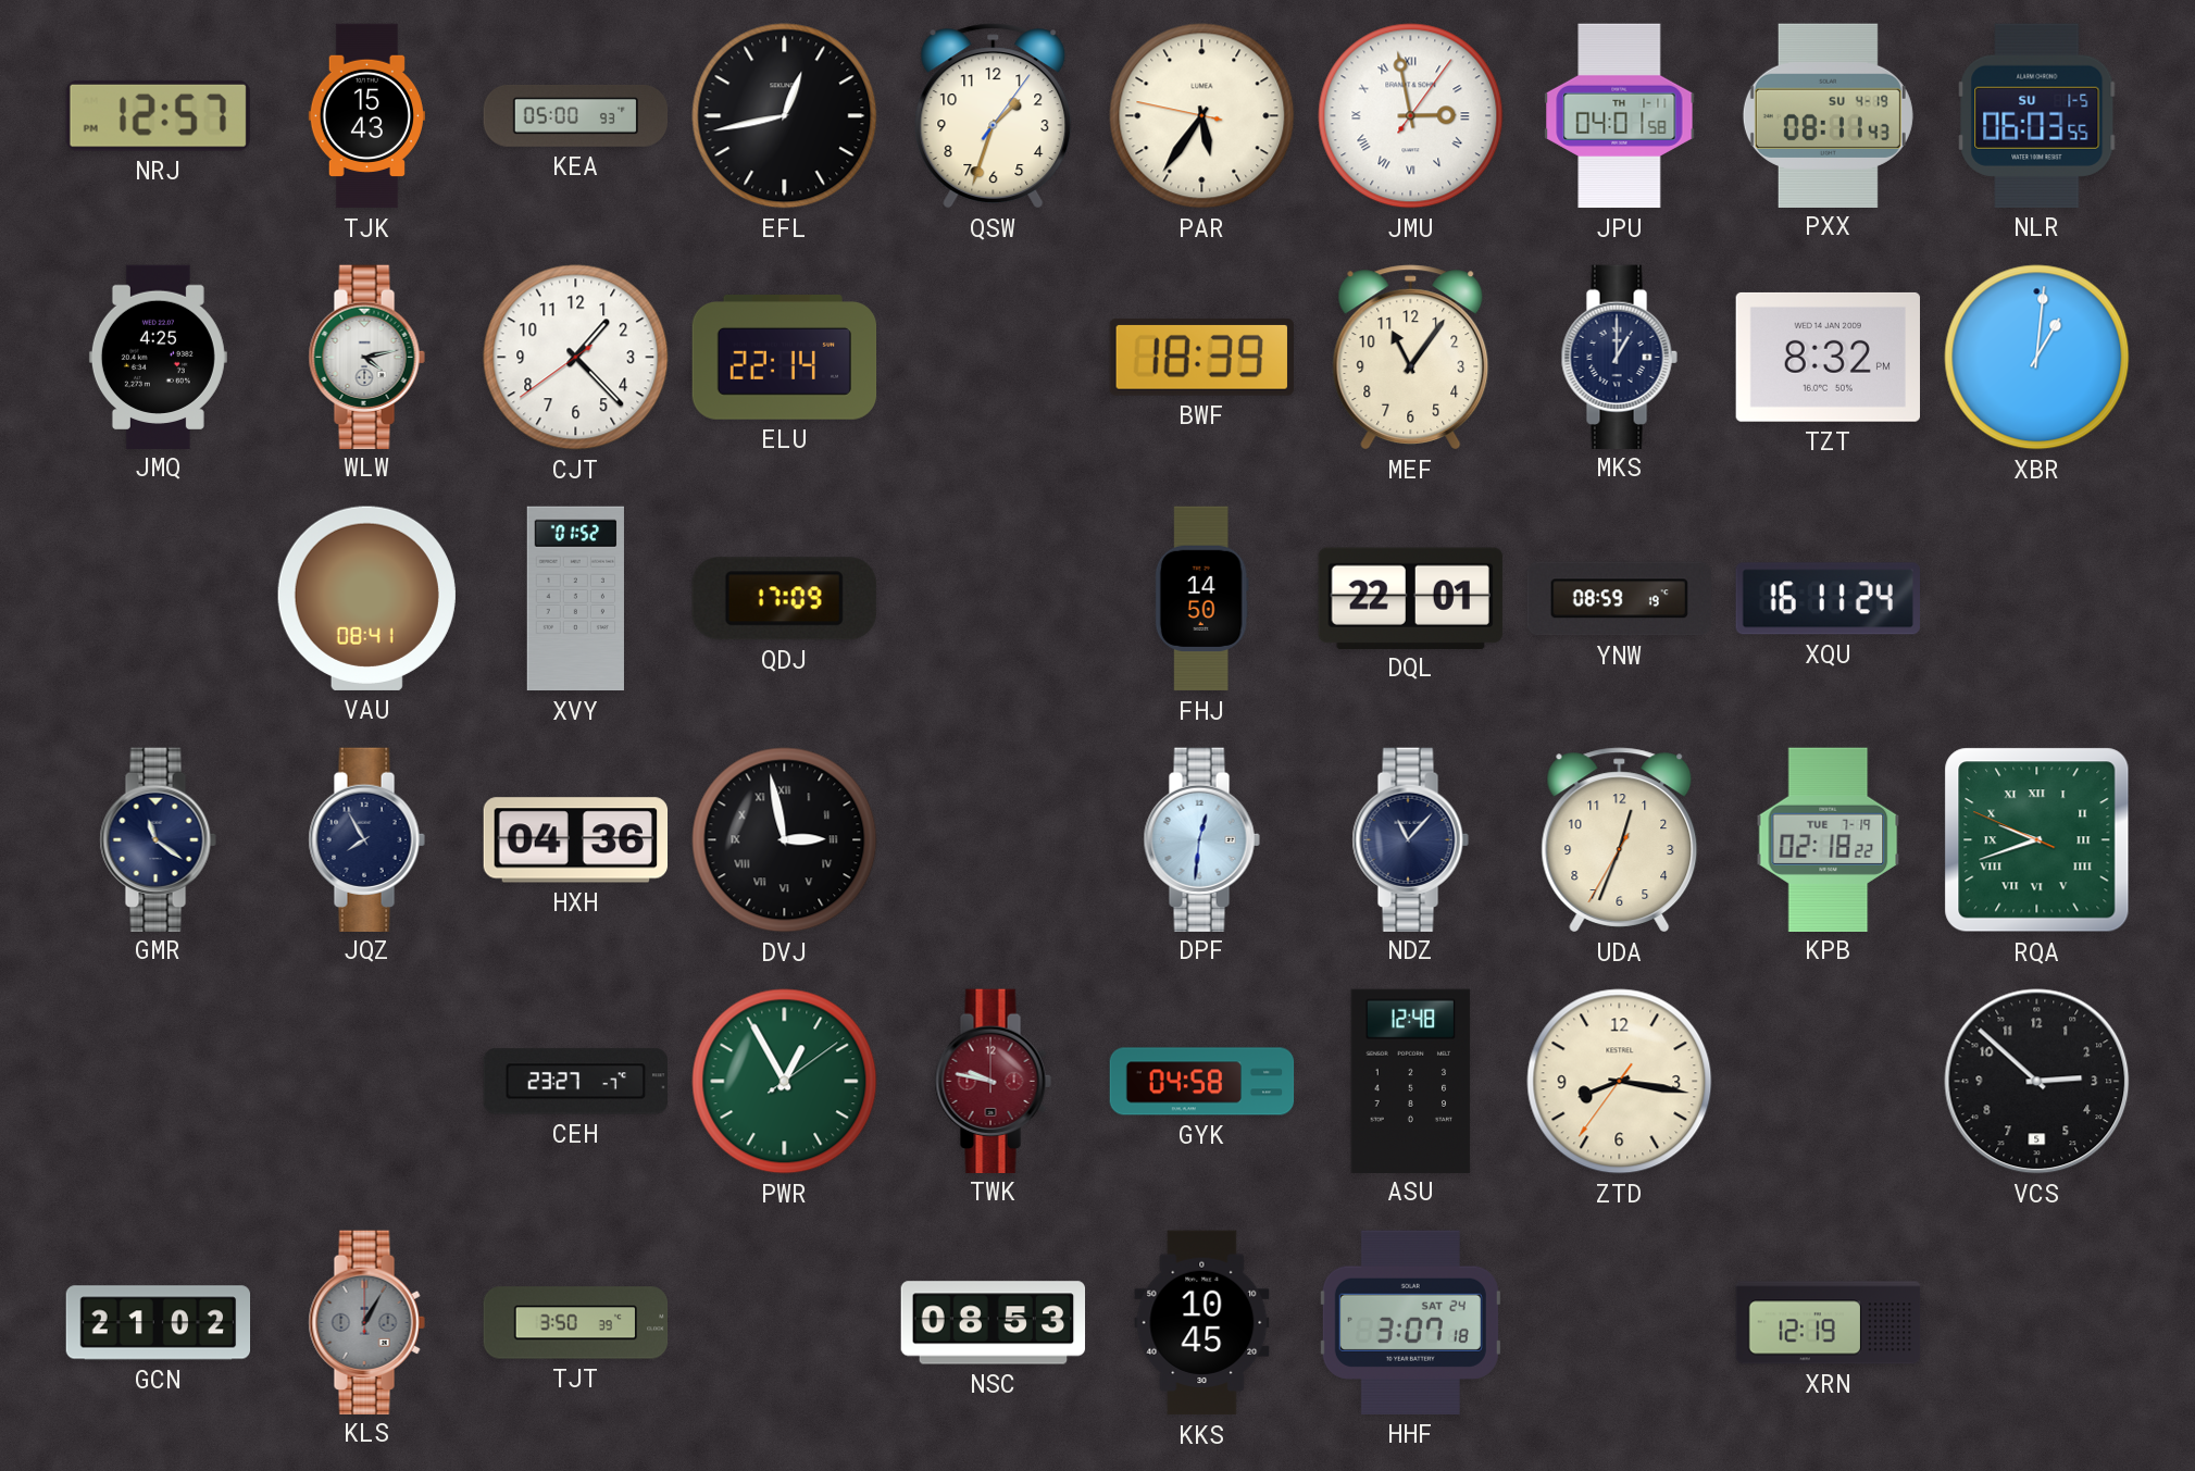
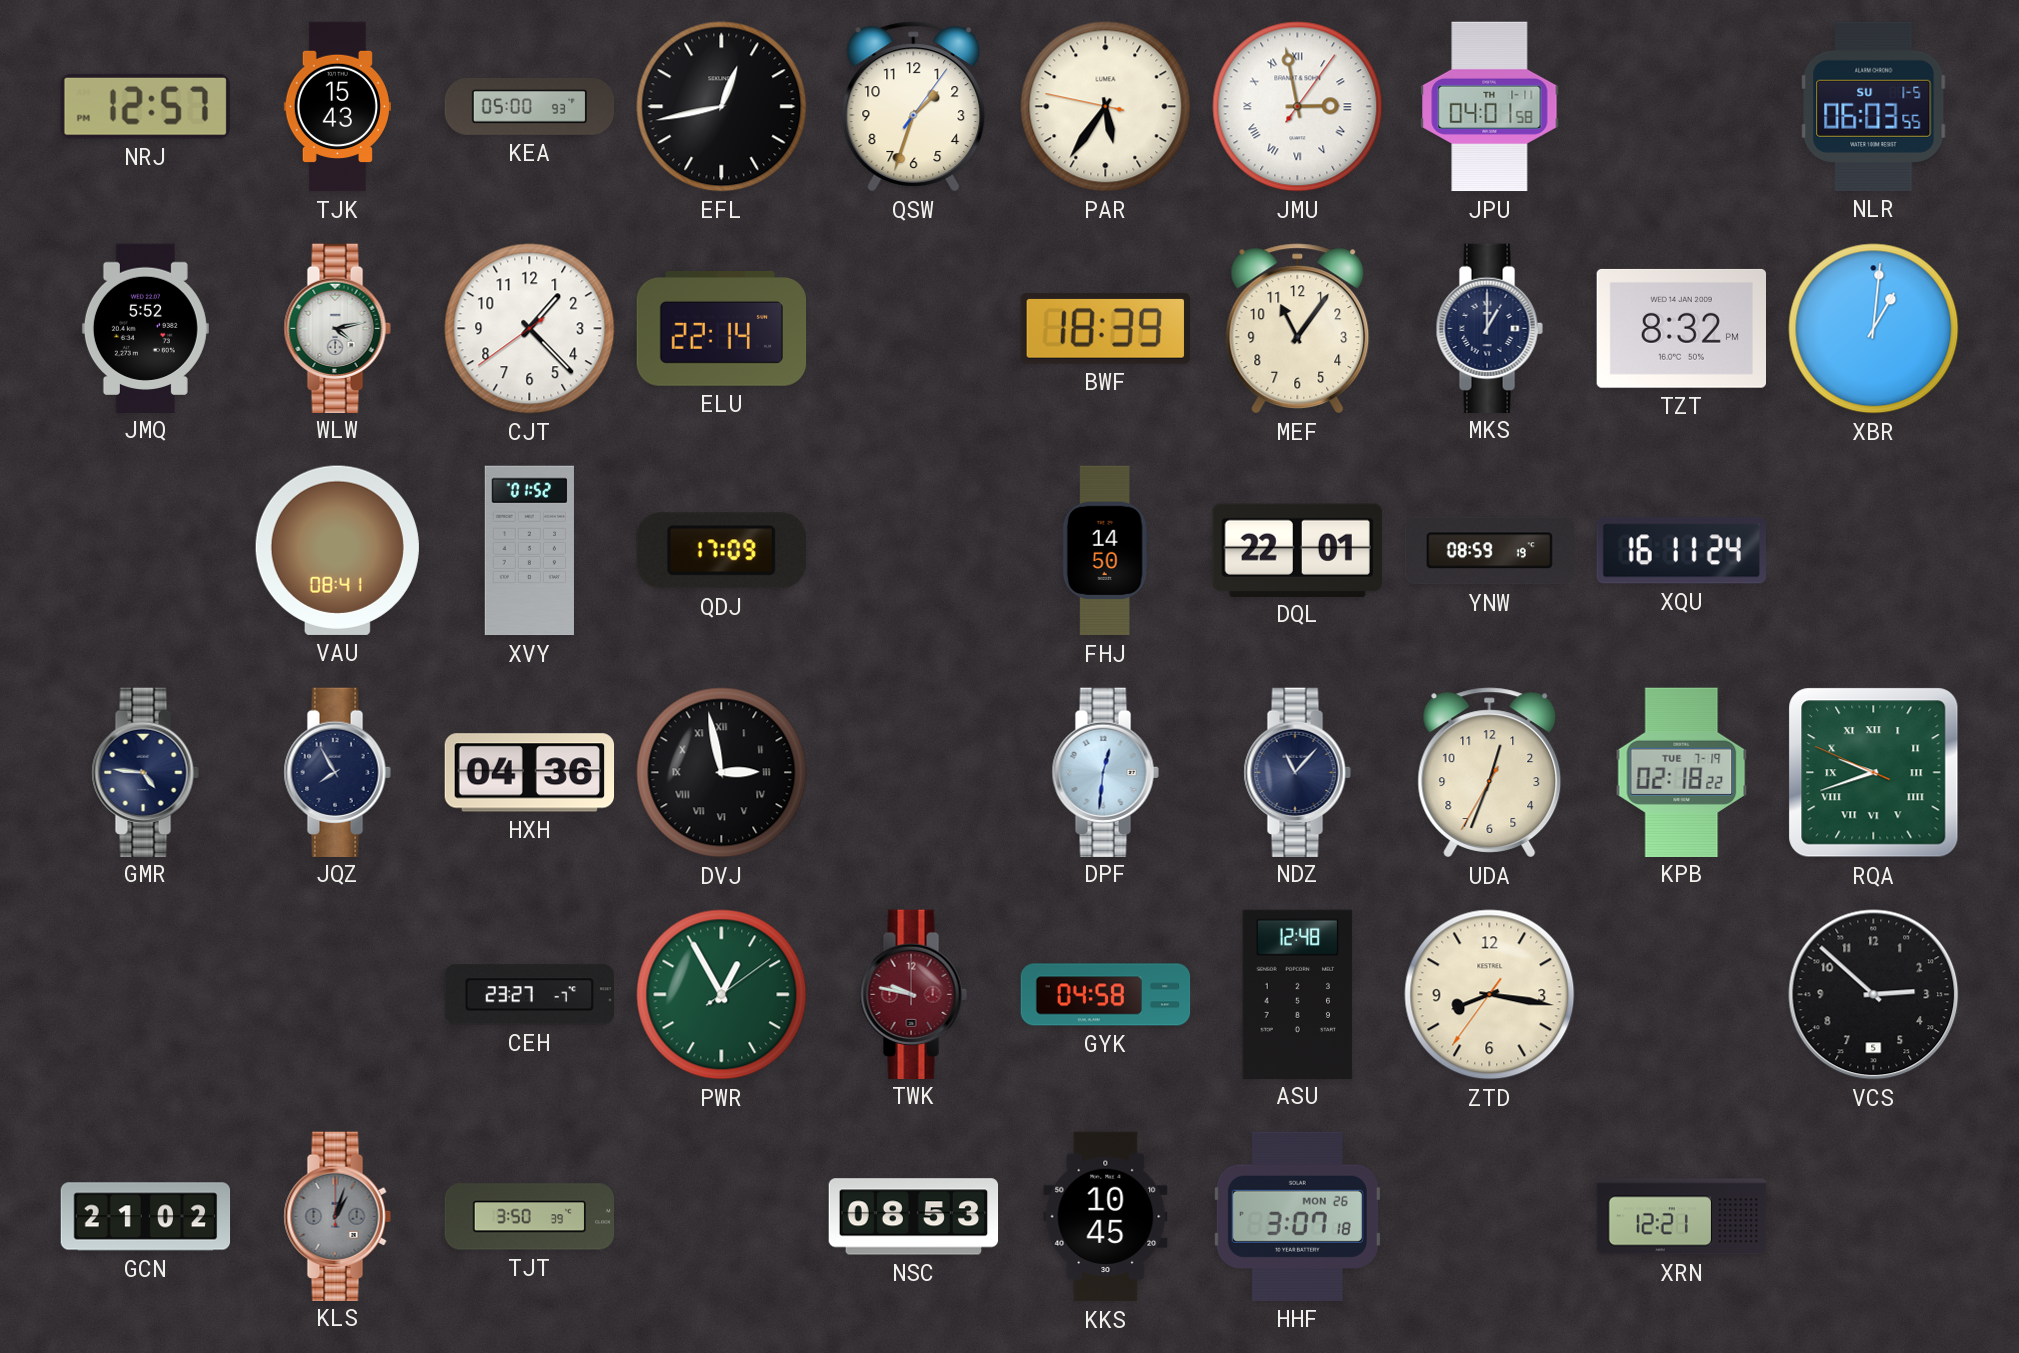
PXX: 08:11 -> none
JMQ: 4:25 -> 5:52
GMR: 11:21 -> 4:46
KLS: 1:05 -> 1:03
HHF date: SAT 24 -> MON 26
XRN: 12:19 -> 12:21
